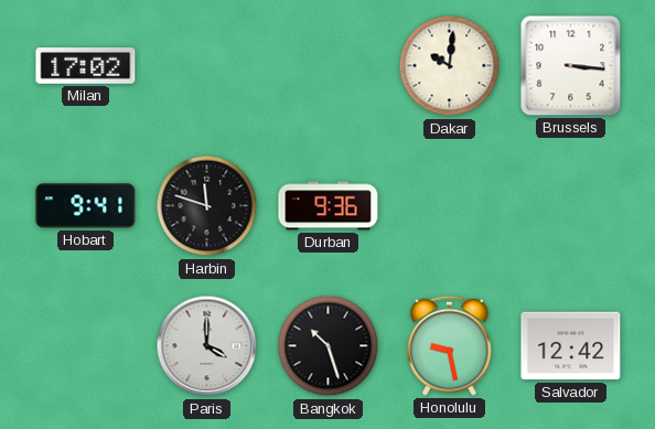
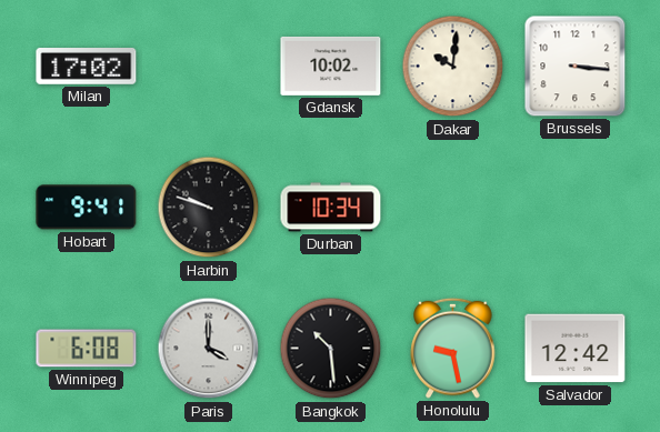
Gdansk: none -> 10:02
Harbin: 11:48 -> 9:48
Durban: 9:36 -> 10:34
Winnipeg: none -> 6:08
Bangkok: 10:27 -> 10:29
